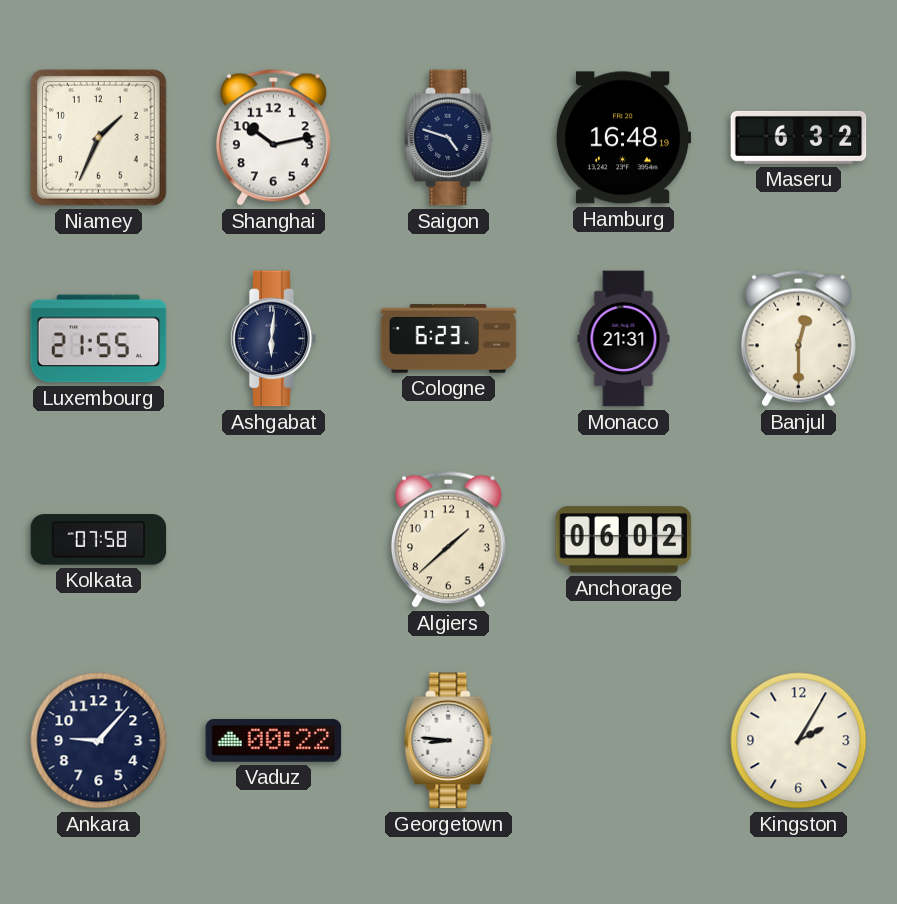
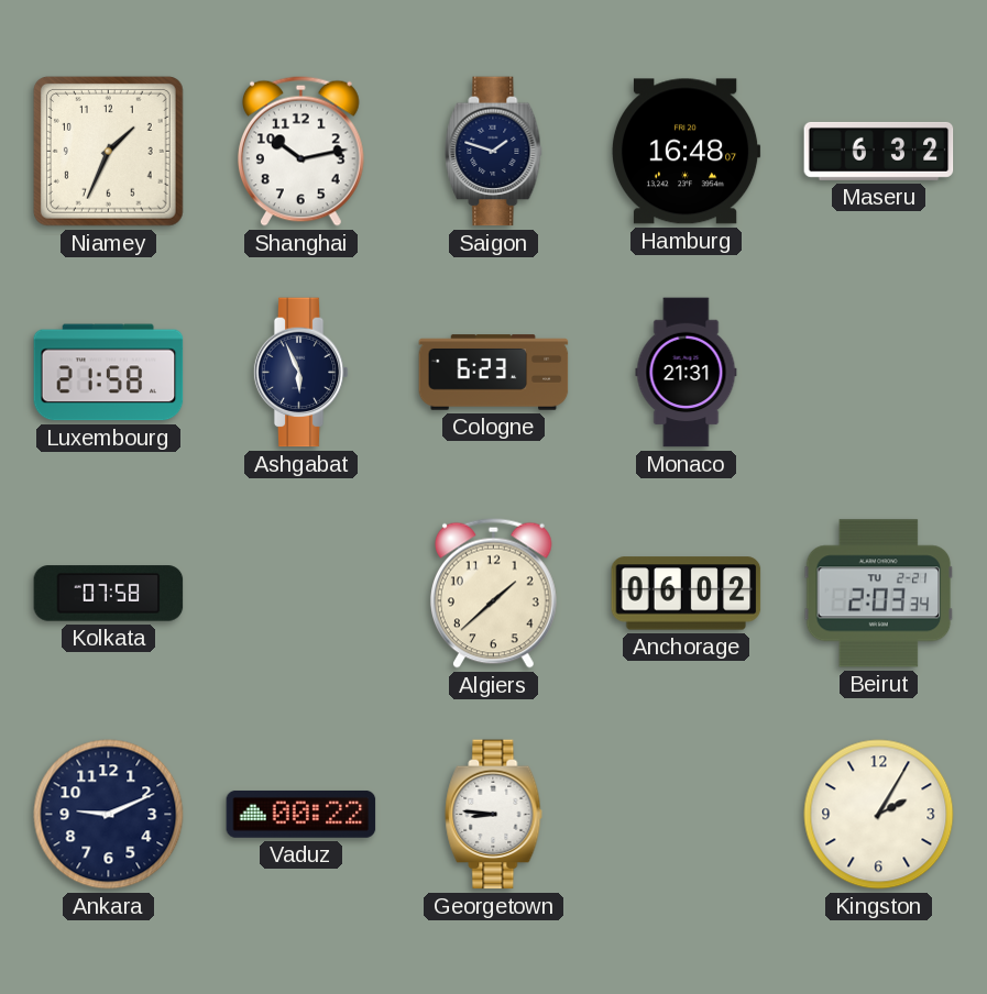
Saigon: 4:48 -> 1:48
Hamburg: 16:48:19 -> 16:48:07
Luxembourg: 21:55 -> 21:58
Ashgabat: 6:01 -> 5:56
Banjul: 12:30 -> none
Beirut: none -> 2:03
Ankara: 9:07 -> 9:11
